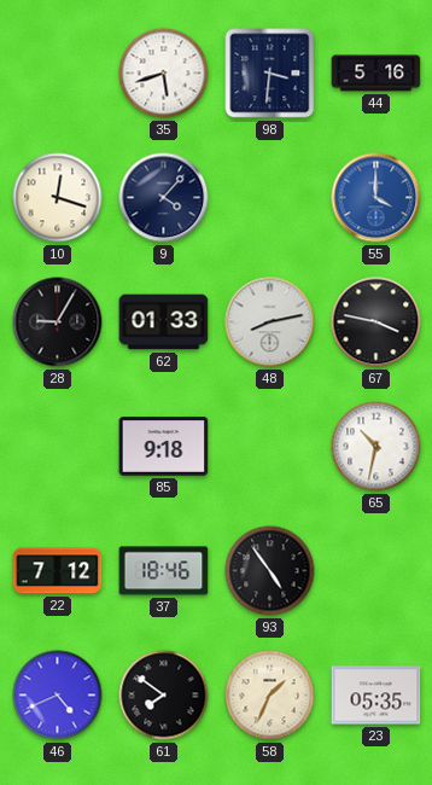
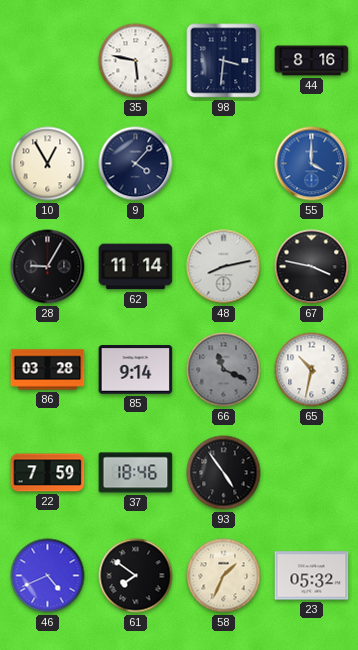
35: 5:42 -> 5:47
44: 5:16 -> 8:16
10: 12:18 -> 12:55
62: 01:33 -> 11:14
86: none -> 03:28
85: 9:18 -> 9:14
66: none -> 11:19
22: 7:12 -> 7:59
23: 05:35 -> 05:32
